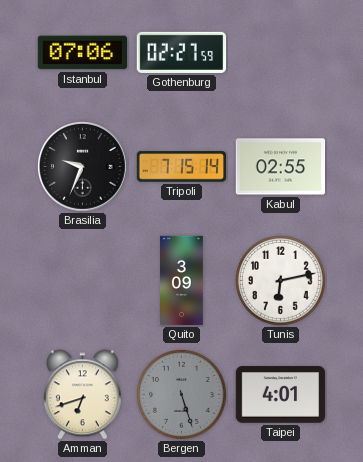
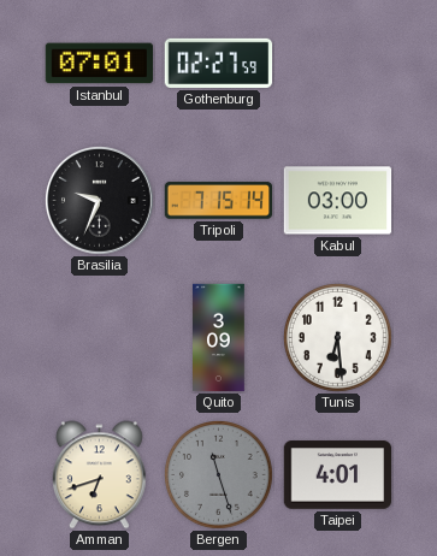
Istanbul: 07:06 -> 07:01
Kabul: 02:55 -> 03:00
Tunis: 6:13 -> 6:29
Bergen: 5:27 -> 11:27
